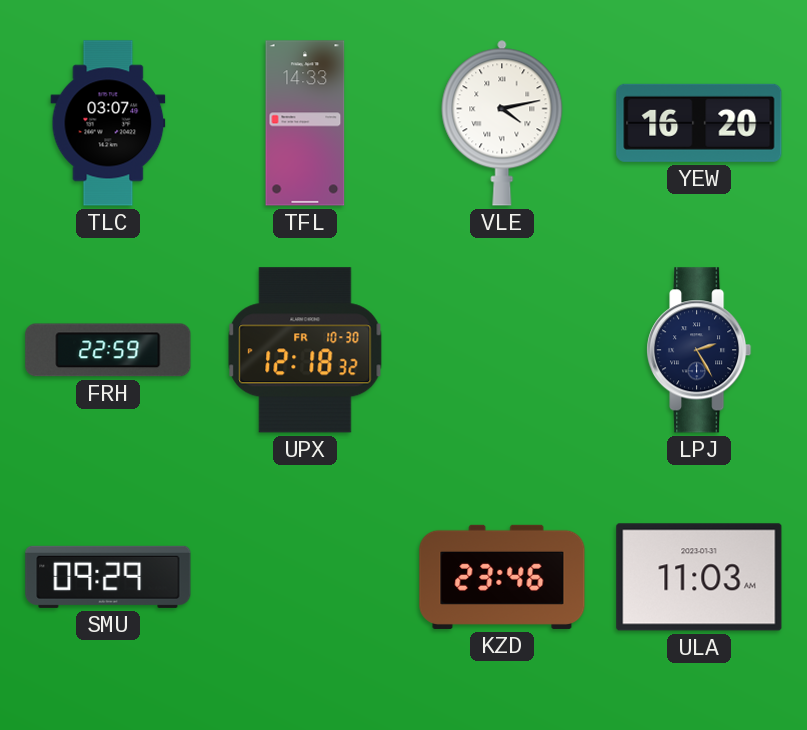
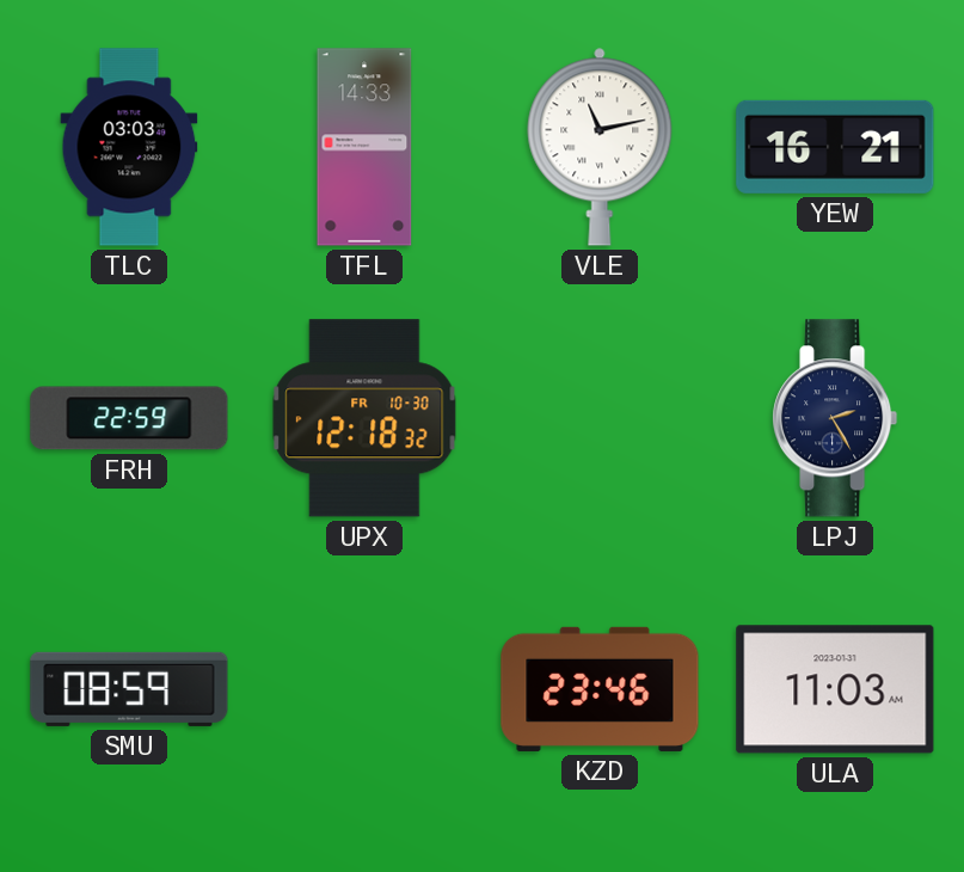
TLC: 03:07 -> 03:03
VLE: 4:13 -> 11:13
YEW: 16:20 -> 16:21
SMU: 09:29 -> 08:59
